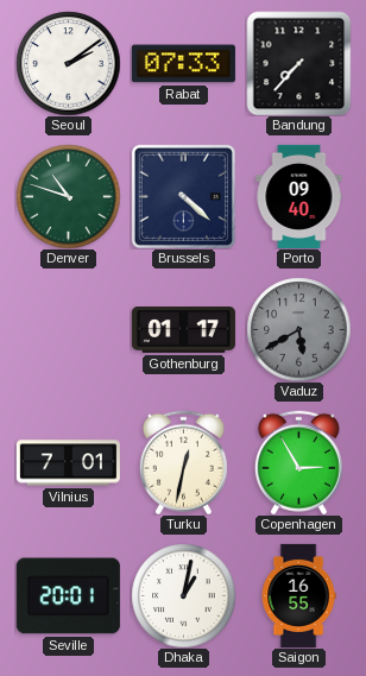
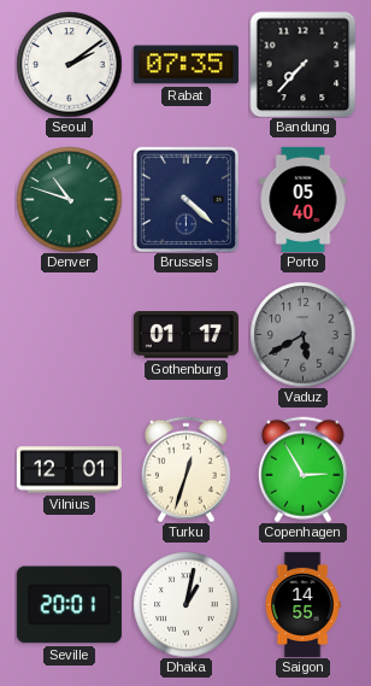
Rabat: 07:33 -> 07:35
Porto: 09:40 -> 05:40
Vilnius: 7:01 -> 12:01
Turku: 12:32 -> 12:33
Saigon: 16:55 -> 14:55
